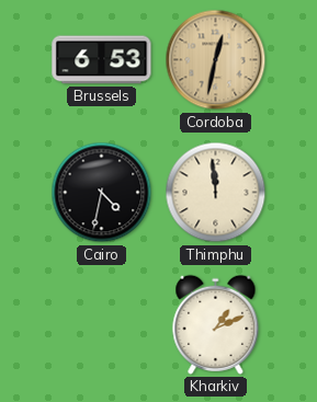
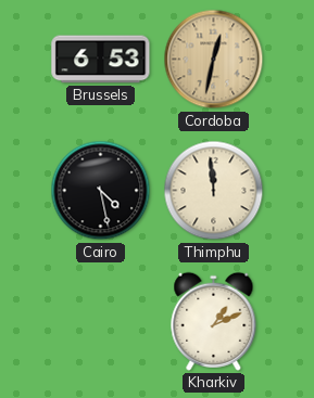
Cairo: 4:32 -> 4:28
